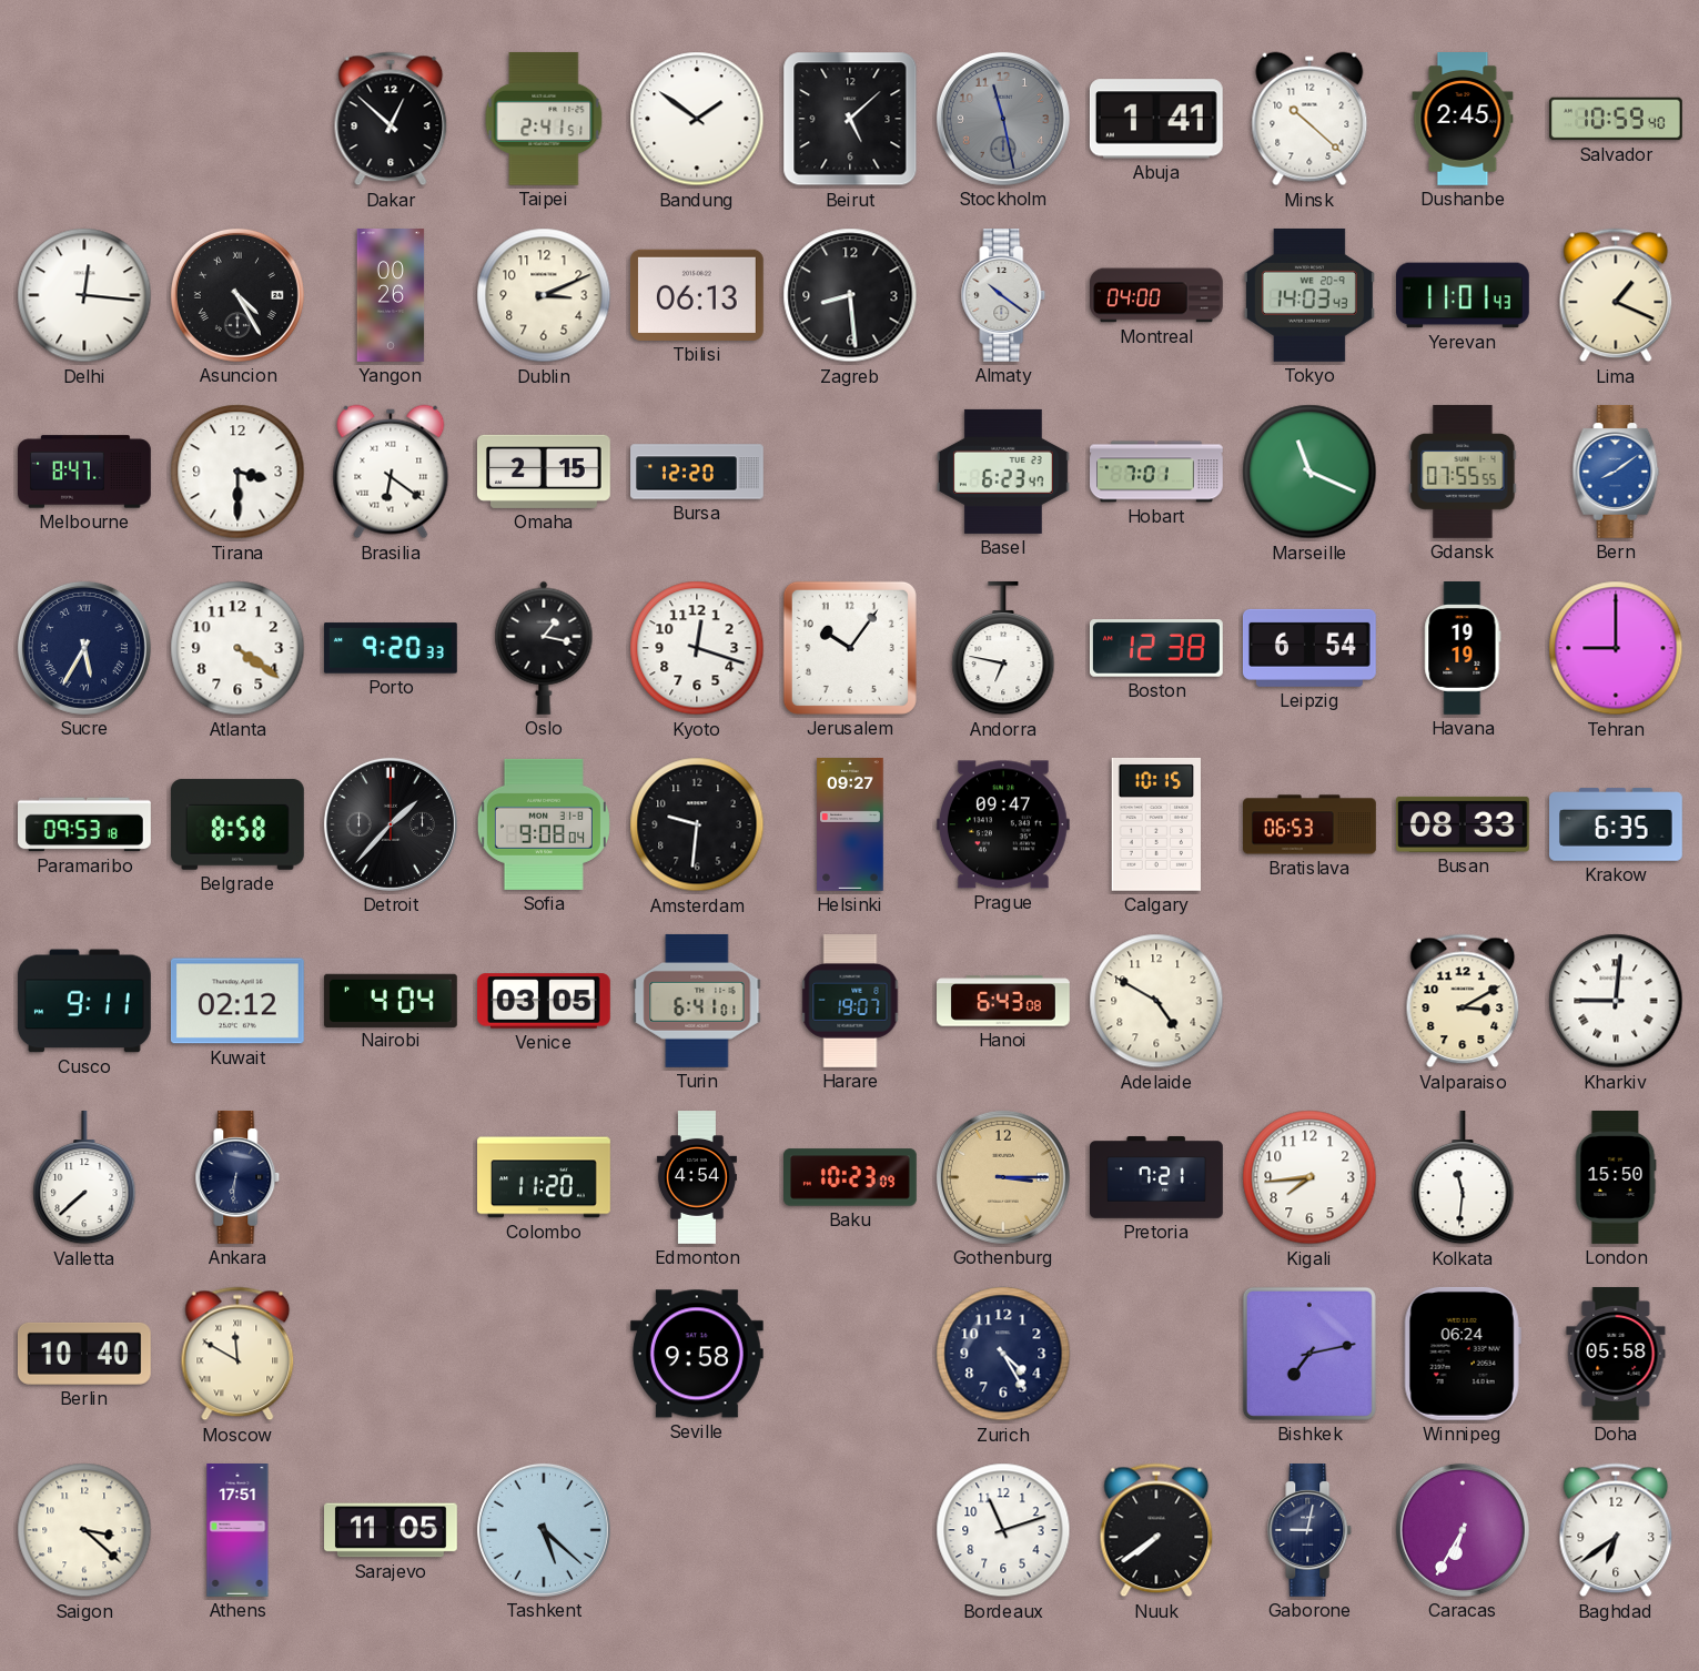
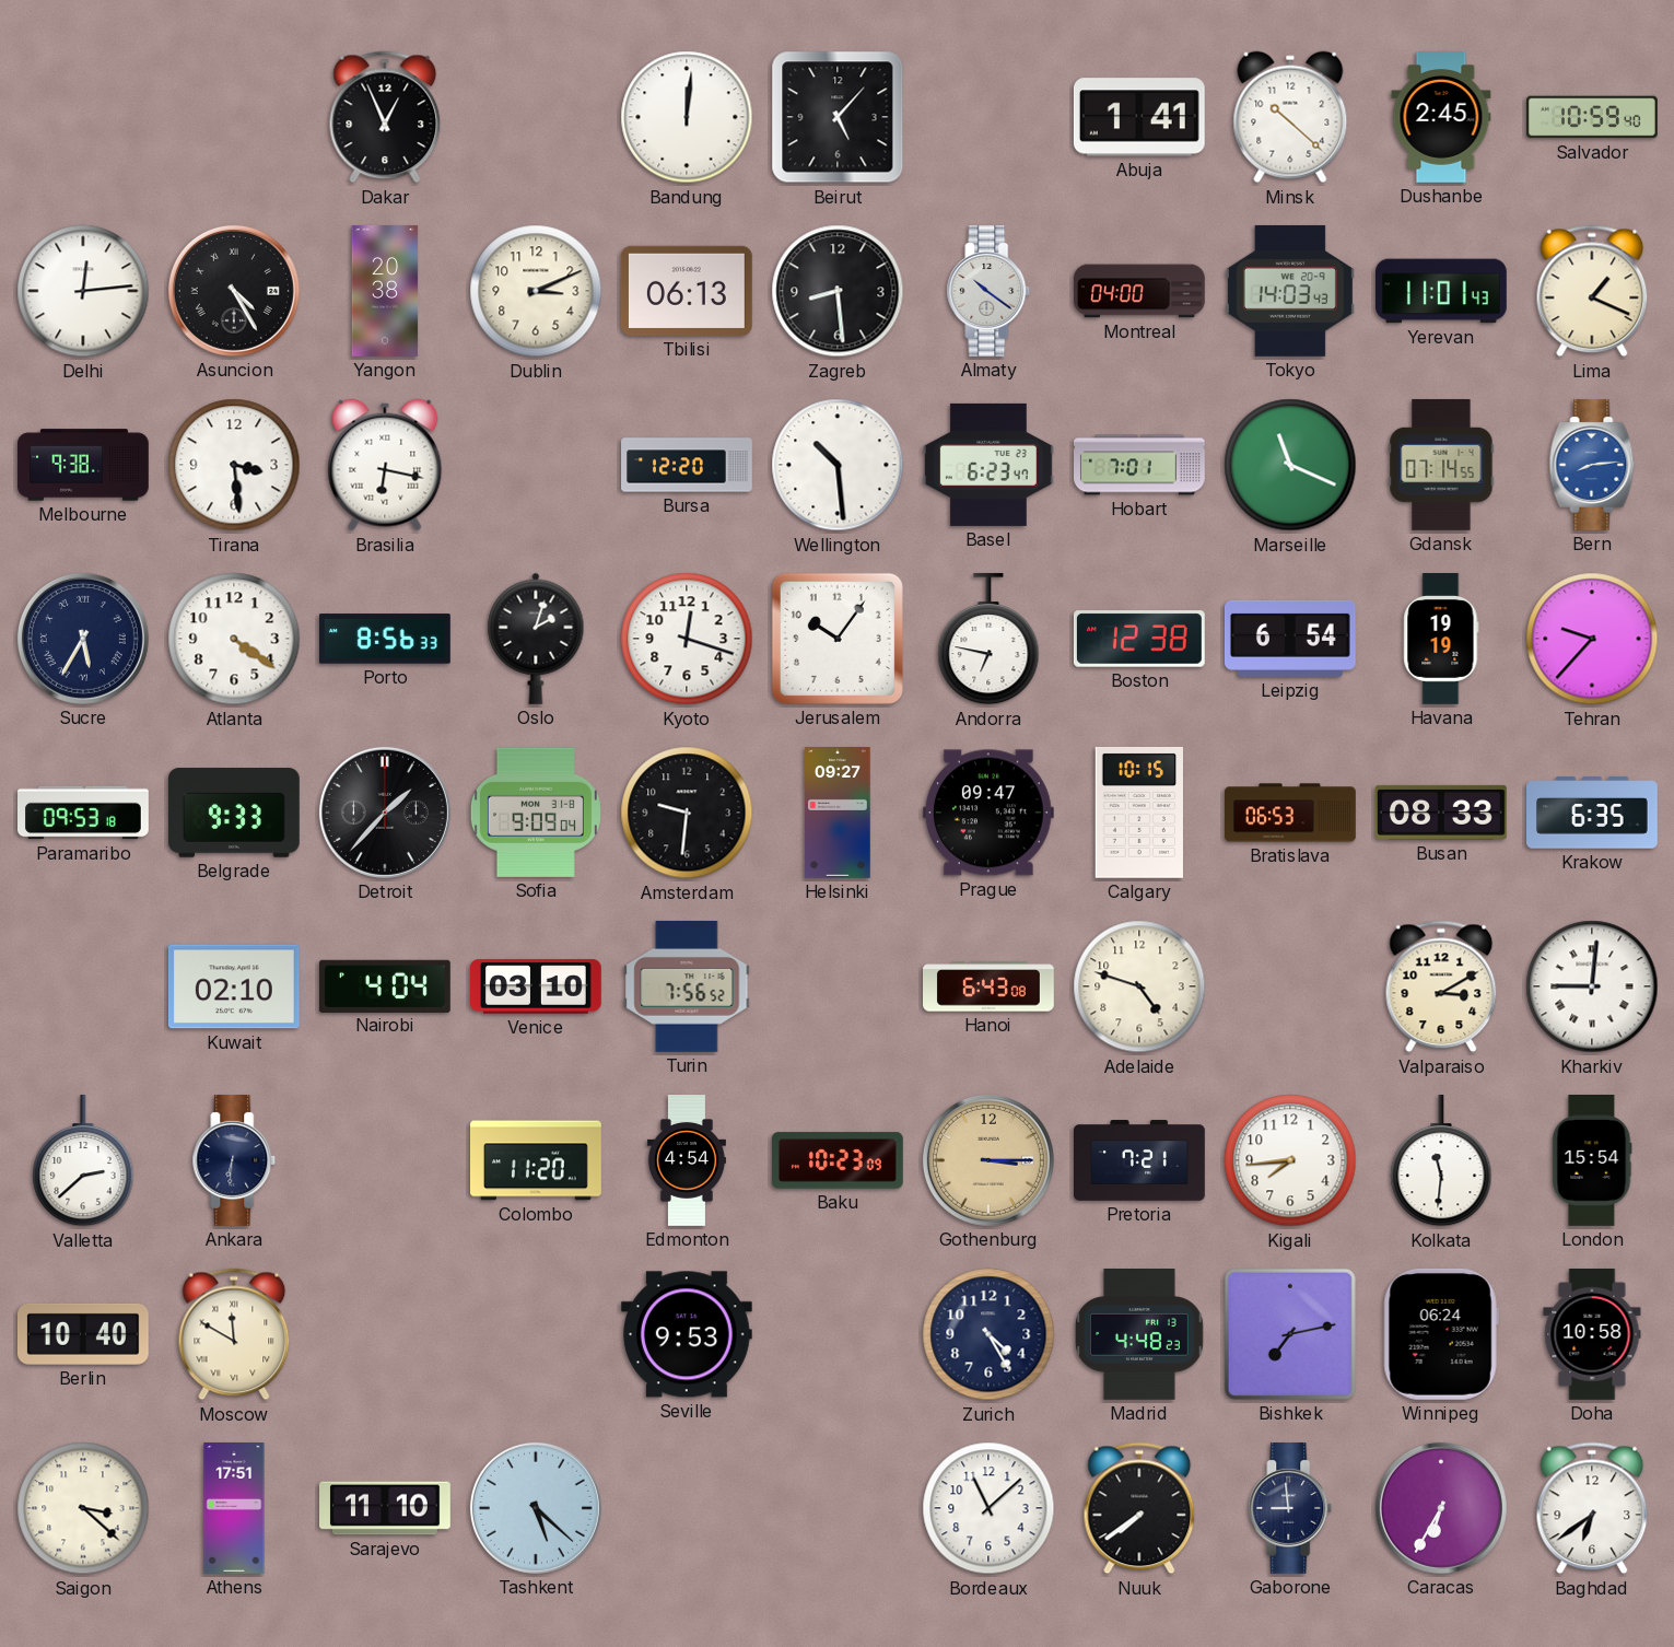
Dakar: 12:52 -> 12:56
Taipei: 2:41 -> none
Bandung: 1:51 -> 12:01
Beirut: 5:08 -> 5:07
Stockholm: 11:28 -> none
Delhi: 12:16 -> 12:14
Yangon: 00:26 -> 20:38
Melbourne: 8:47 -> 9:38
Tirana: 3:30 -> 3:29
Brasilia: 6:21 -> 6:17
Omaha: 2:15 -> none
Wellington: none -> 10:29
Gdansk: 07:55 -> 07:14
Bern: 8:09 -> 8:14
Porto: 9:20 -> 8:56
Oslo: 1:17 -> 2:03
Tehran: 9:00 -> 9:37
Belgrade: 8:58 -> 9:33
Sofia: 9:08 -> 9:09
Cusco: 9:11 -> none
Kuwait: 02:12 -> 02:10
Venice: 03:05 -> 03:10
Turin: 6:41 -> 7:56
Harare: 19:07 -> none
Adelaide: 4:50 -> 4:48
Valletta: 7:38 -> 2:38
London: 15:50 -> 15:54
Seville: 9:58 -> 9:53
Madrid: none -> 4:48
Doha: 05:58 -> 10:58
Sarajevo: 11:05 -> 11:10
Bordeaux: 11:12 -> 11:08
Gaborone: 9:02 -> 8:59
